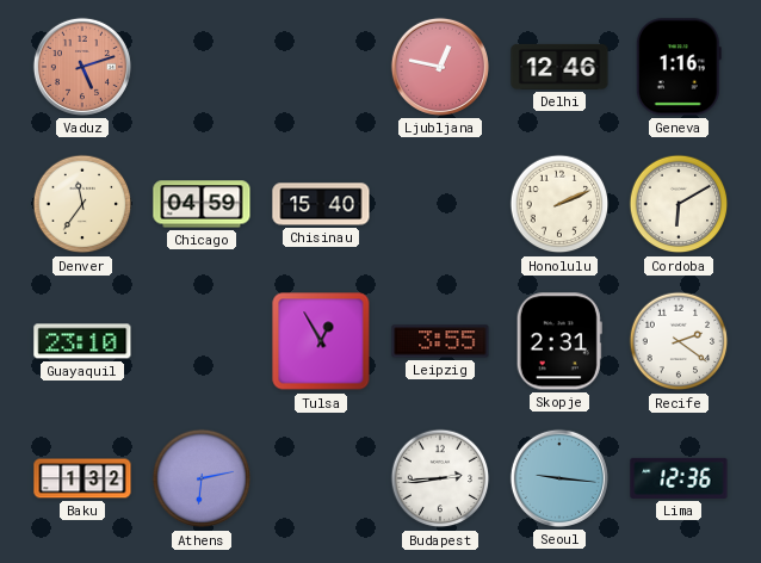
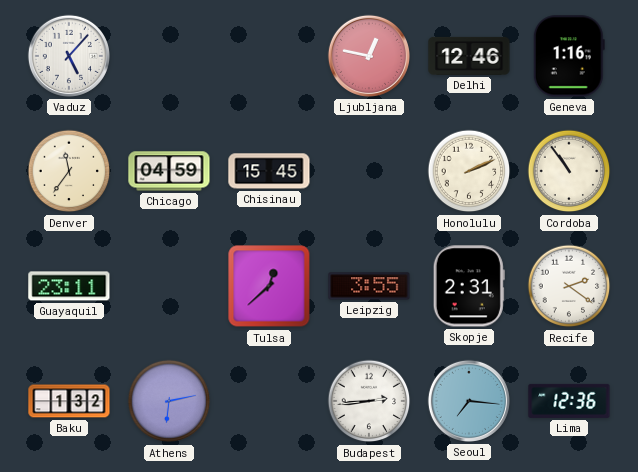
Vaduz: 5:12 -> 5:07
Vaduz dial: salmon -> white
Chisinau: 15:40 -> 15:45
Cordoba: 6:10 -> 10:54
Guayaquil: 23:10 -> 23:11
Tulsa: 12:55 -> 12:38
Seoul: 9:16 -> 7:16
